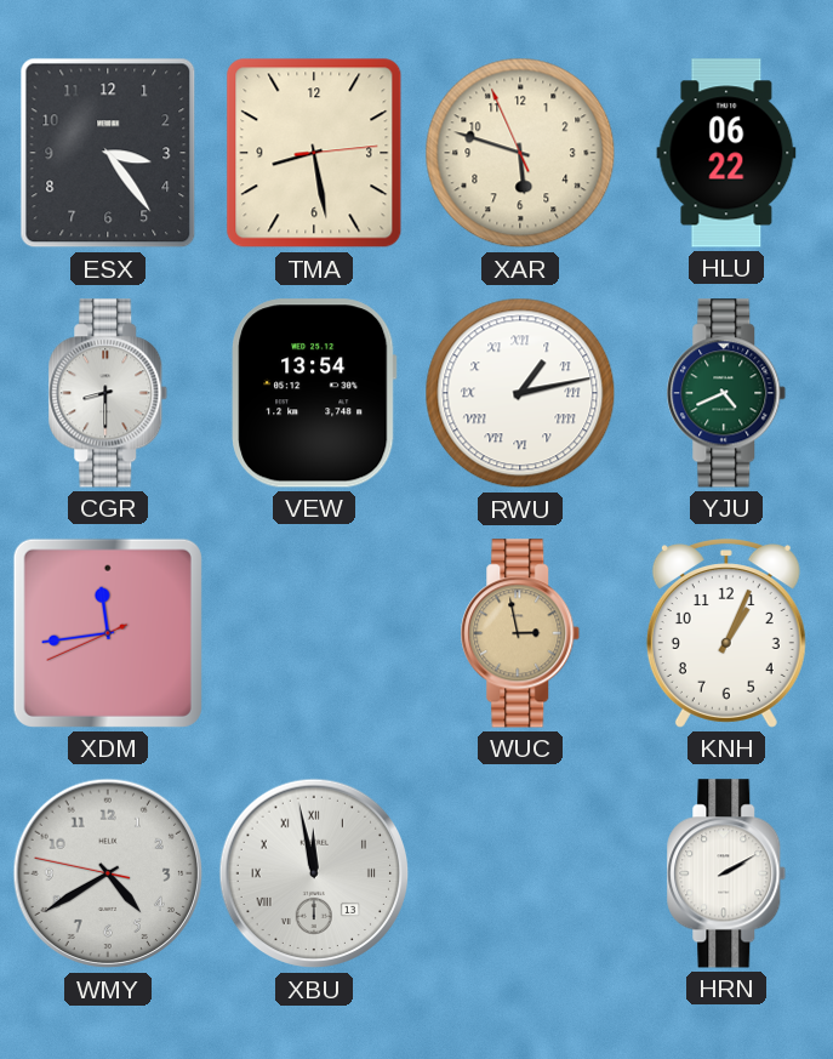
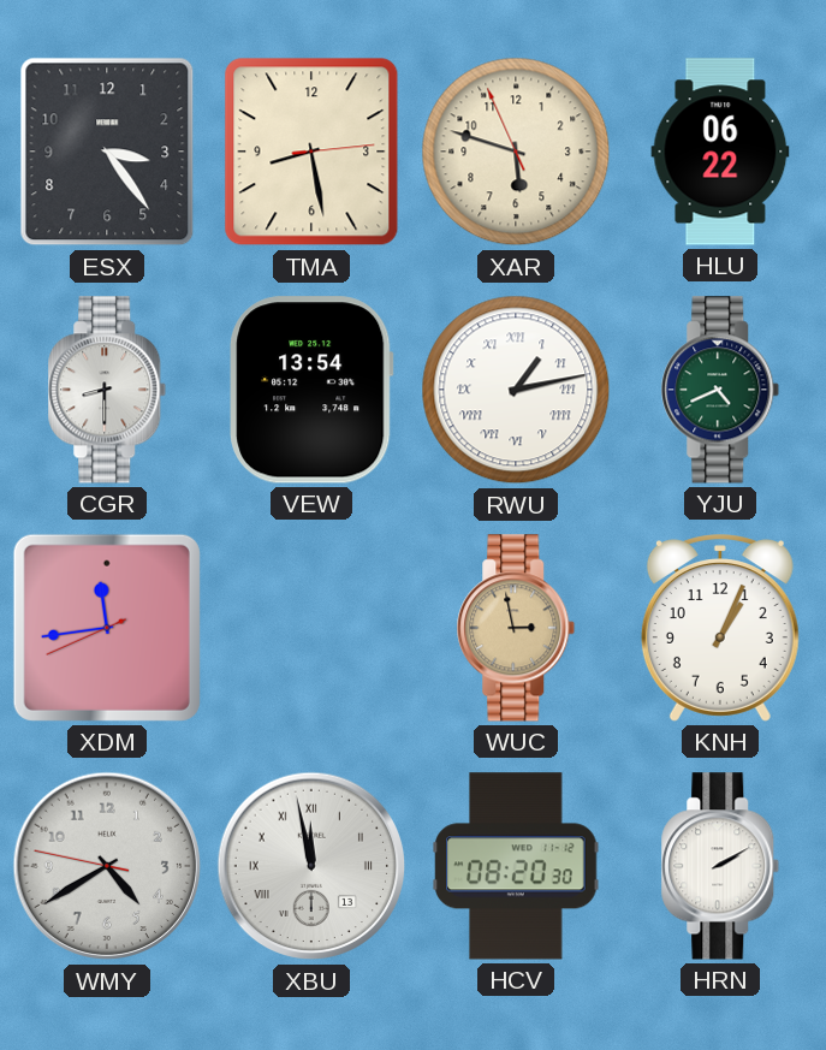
HCV: none -> 08:20
